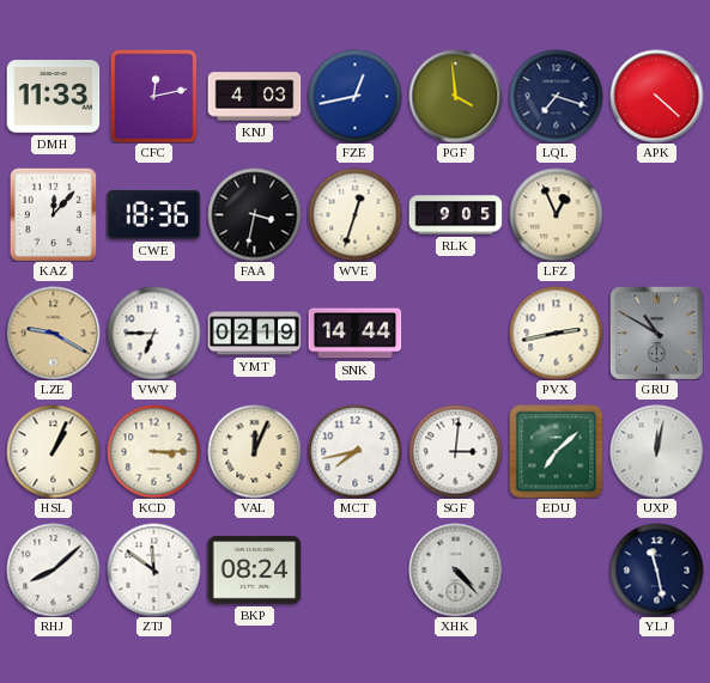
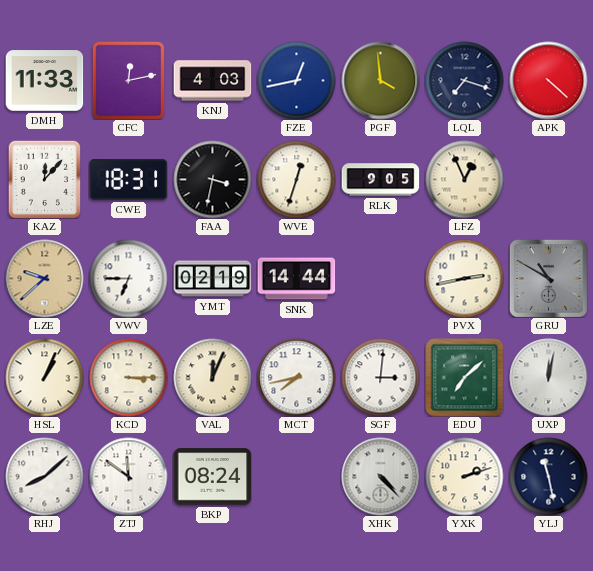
CWE: 18:36 -> 18:31
LZE: 9:20 -> 9:38
YXK: none -> 2:12
